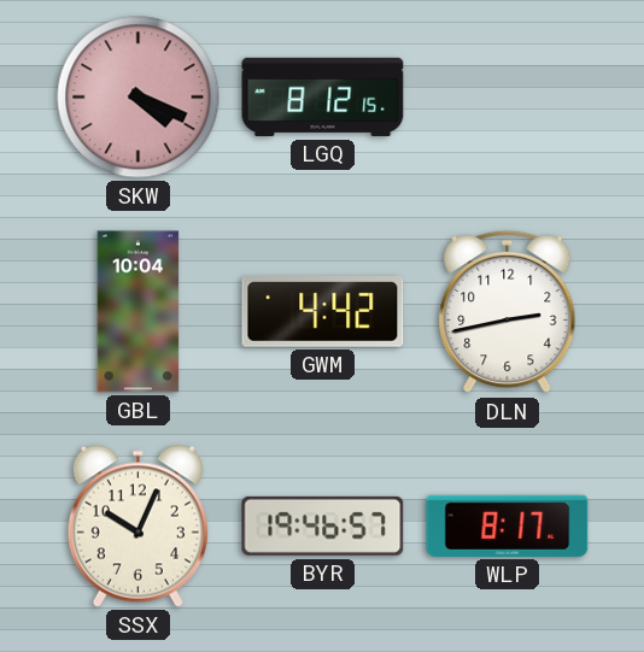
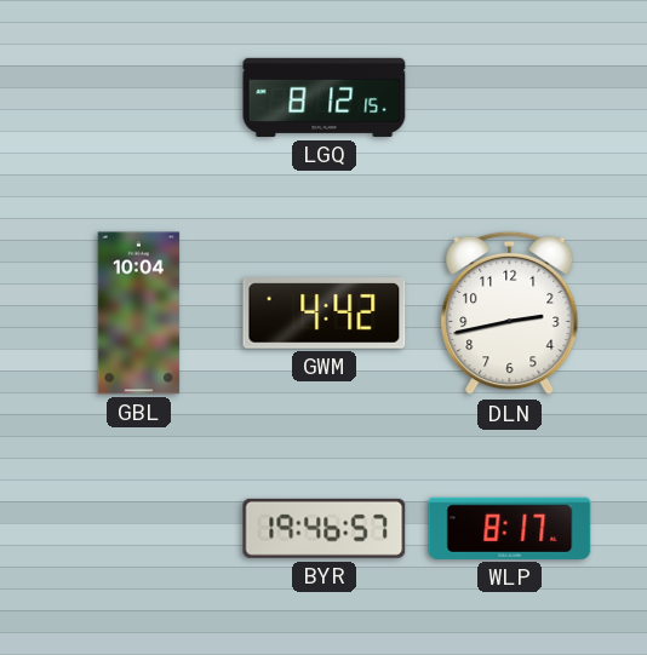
SKW: 4:19 -> none
SSX: 10:04 -> none
